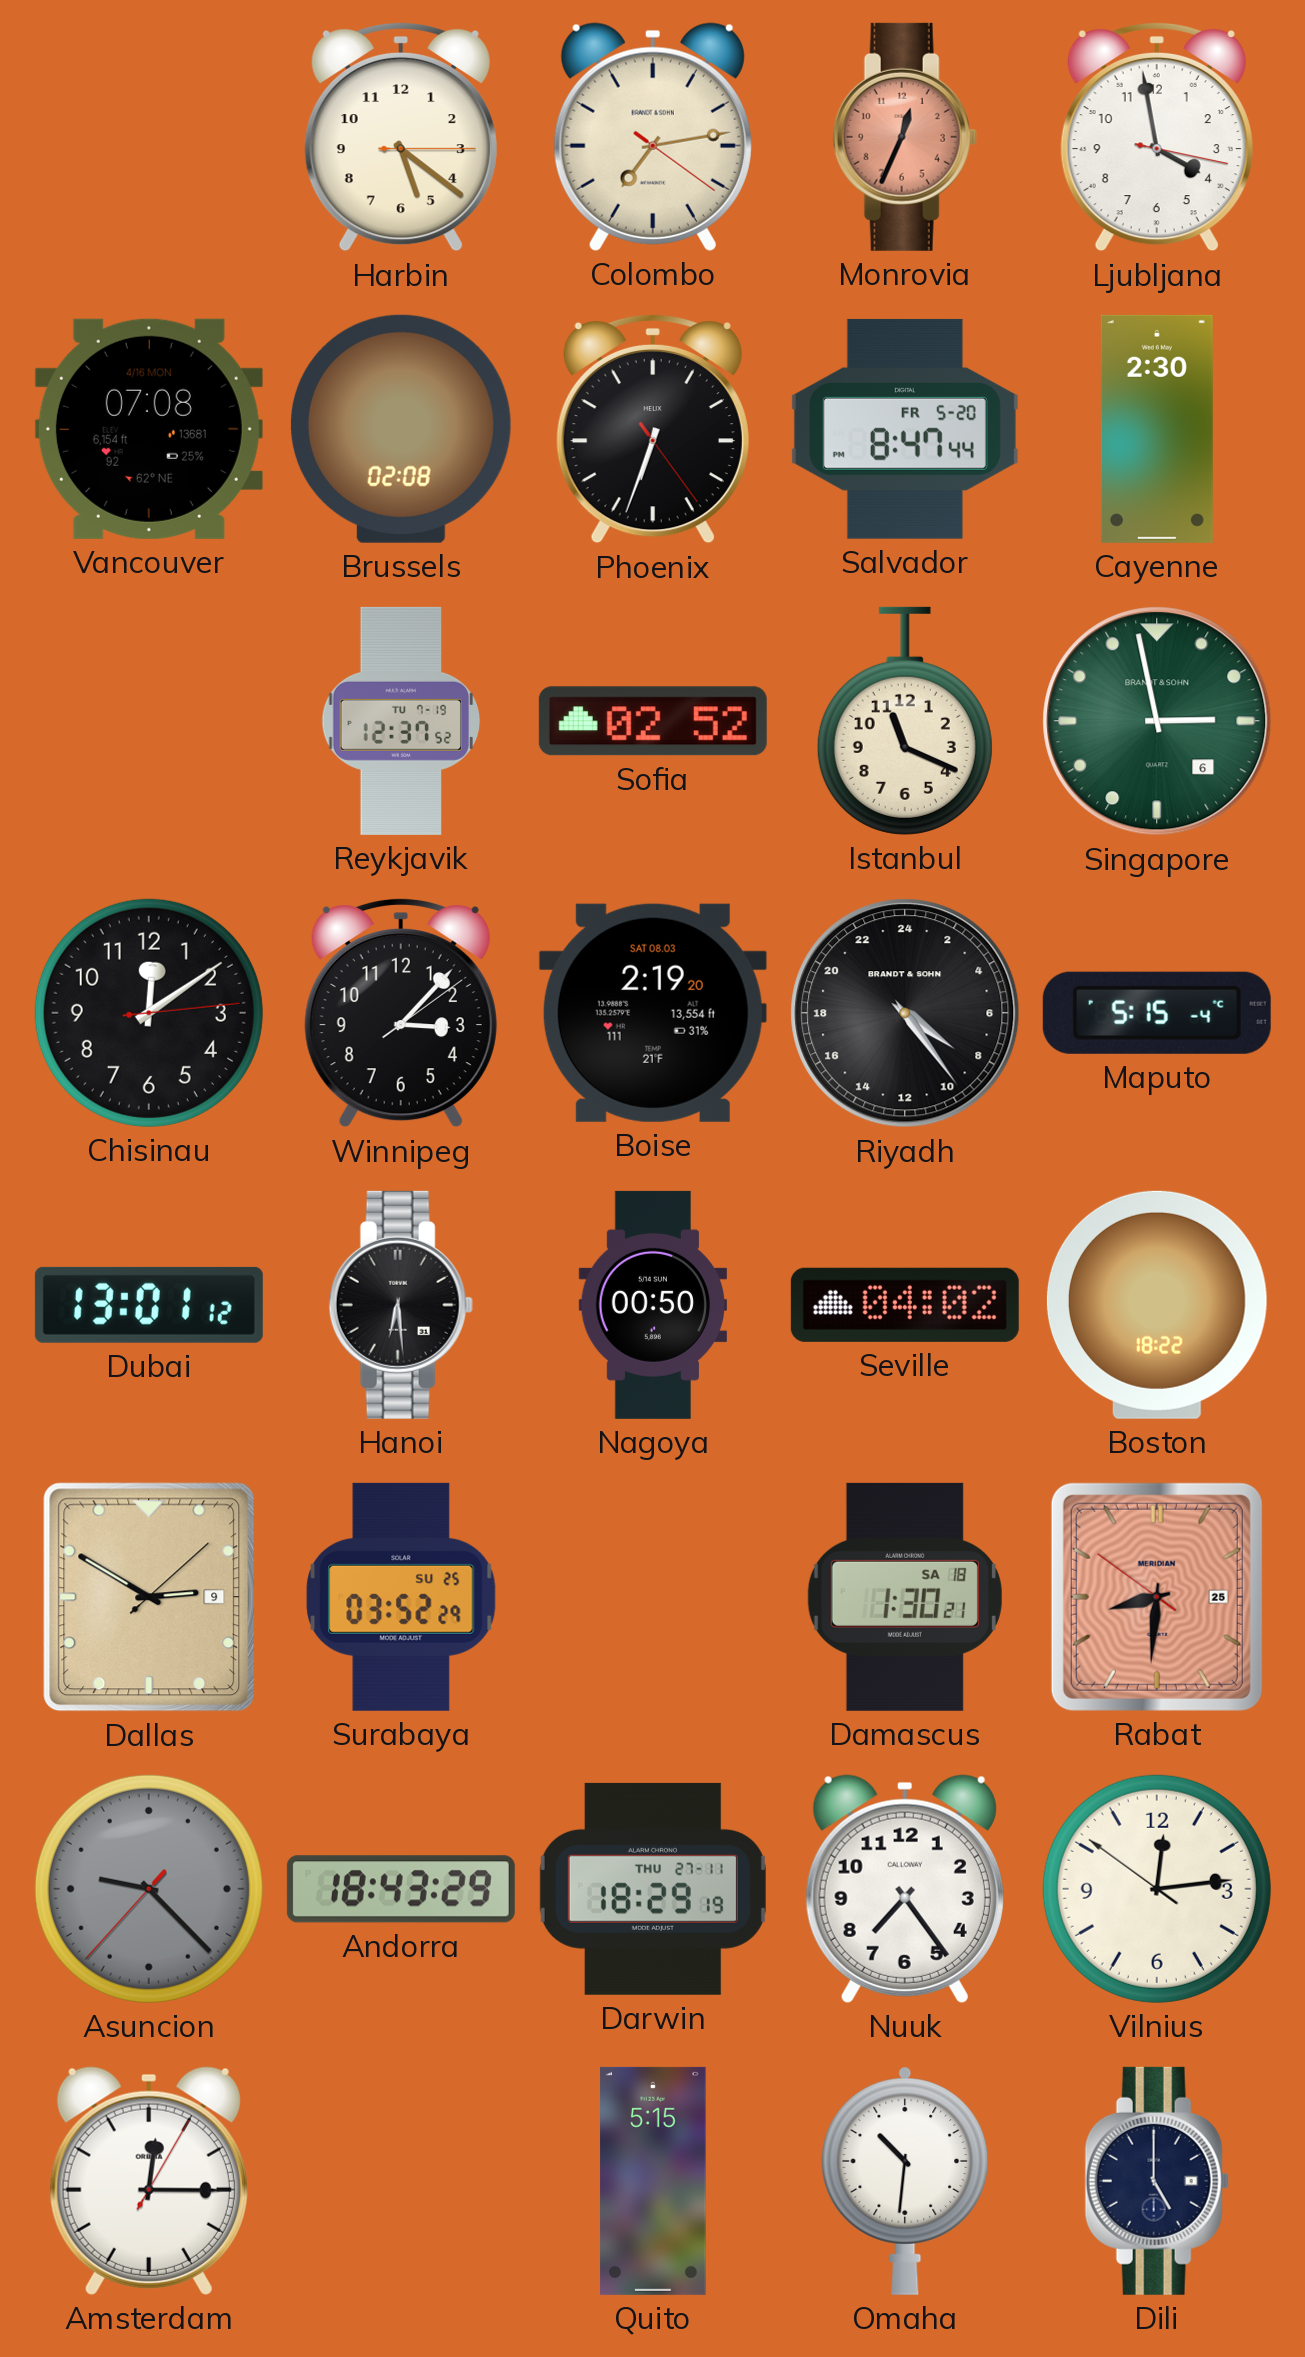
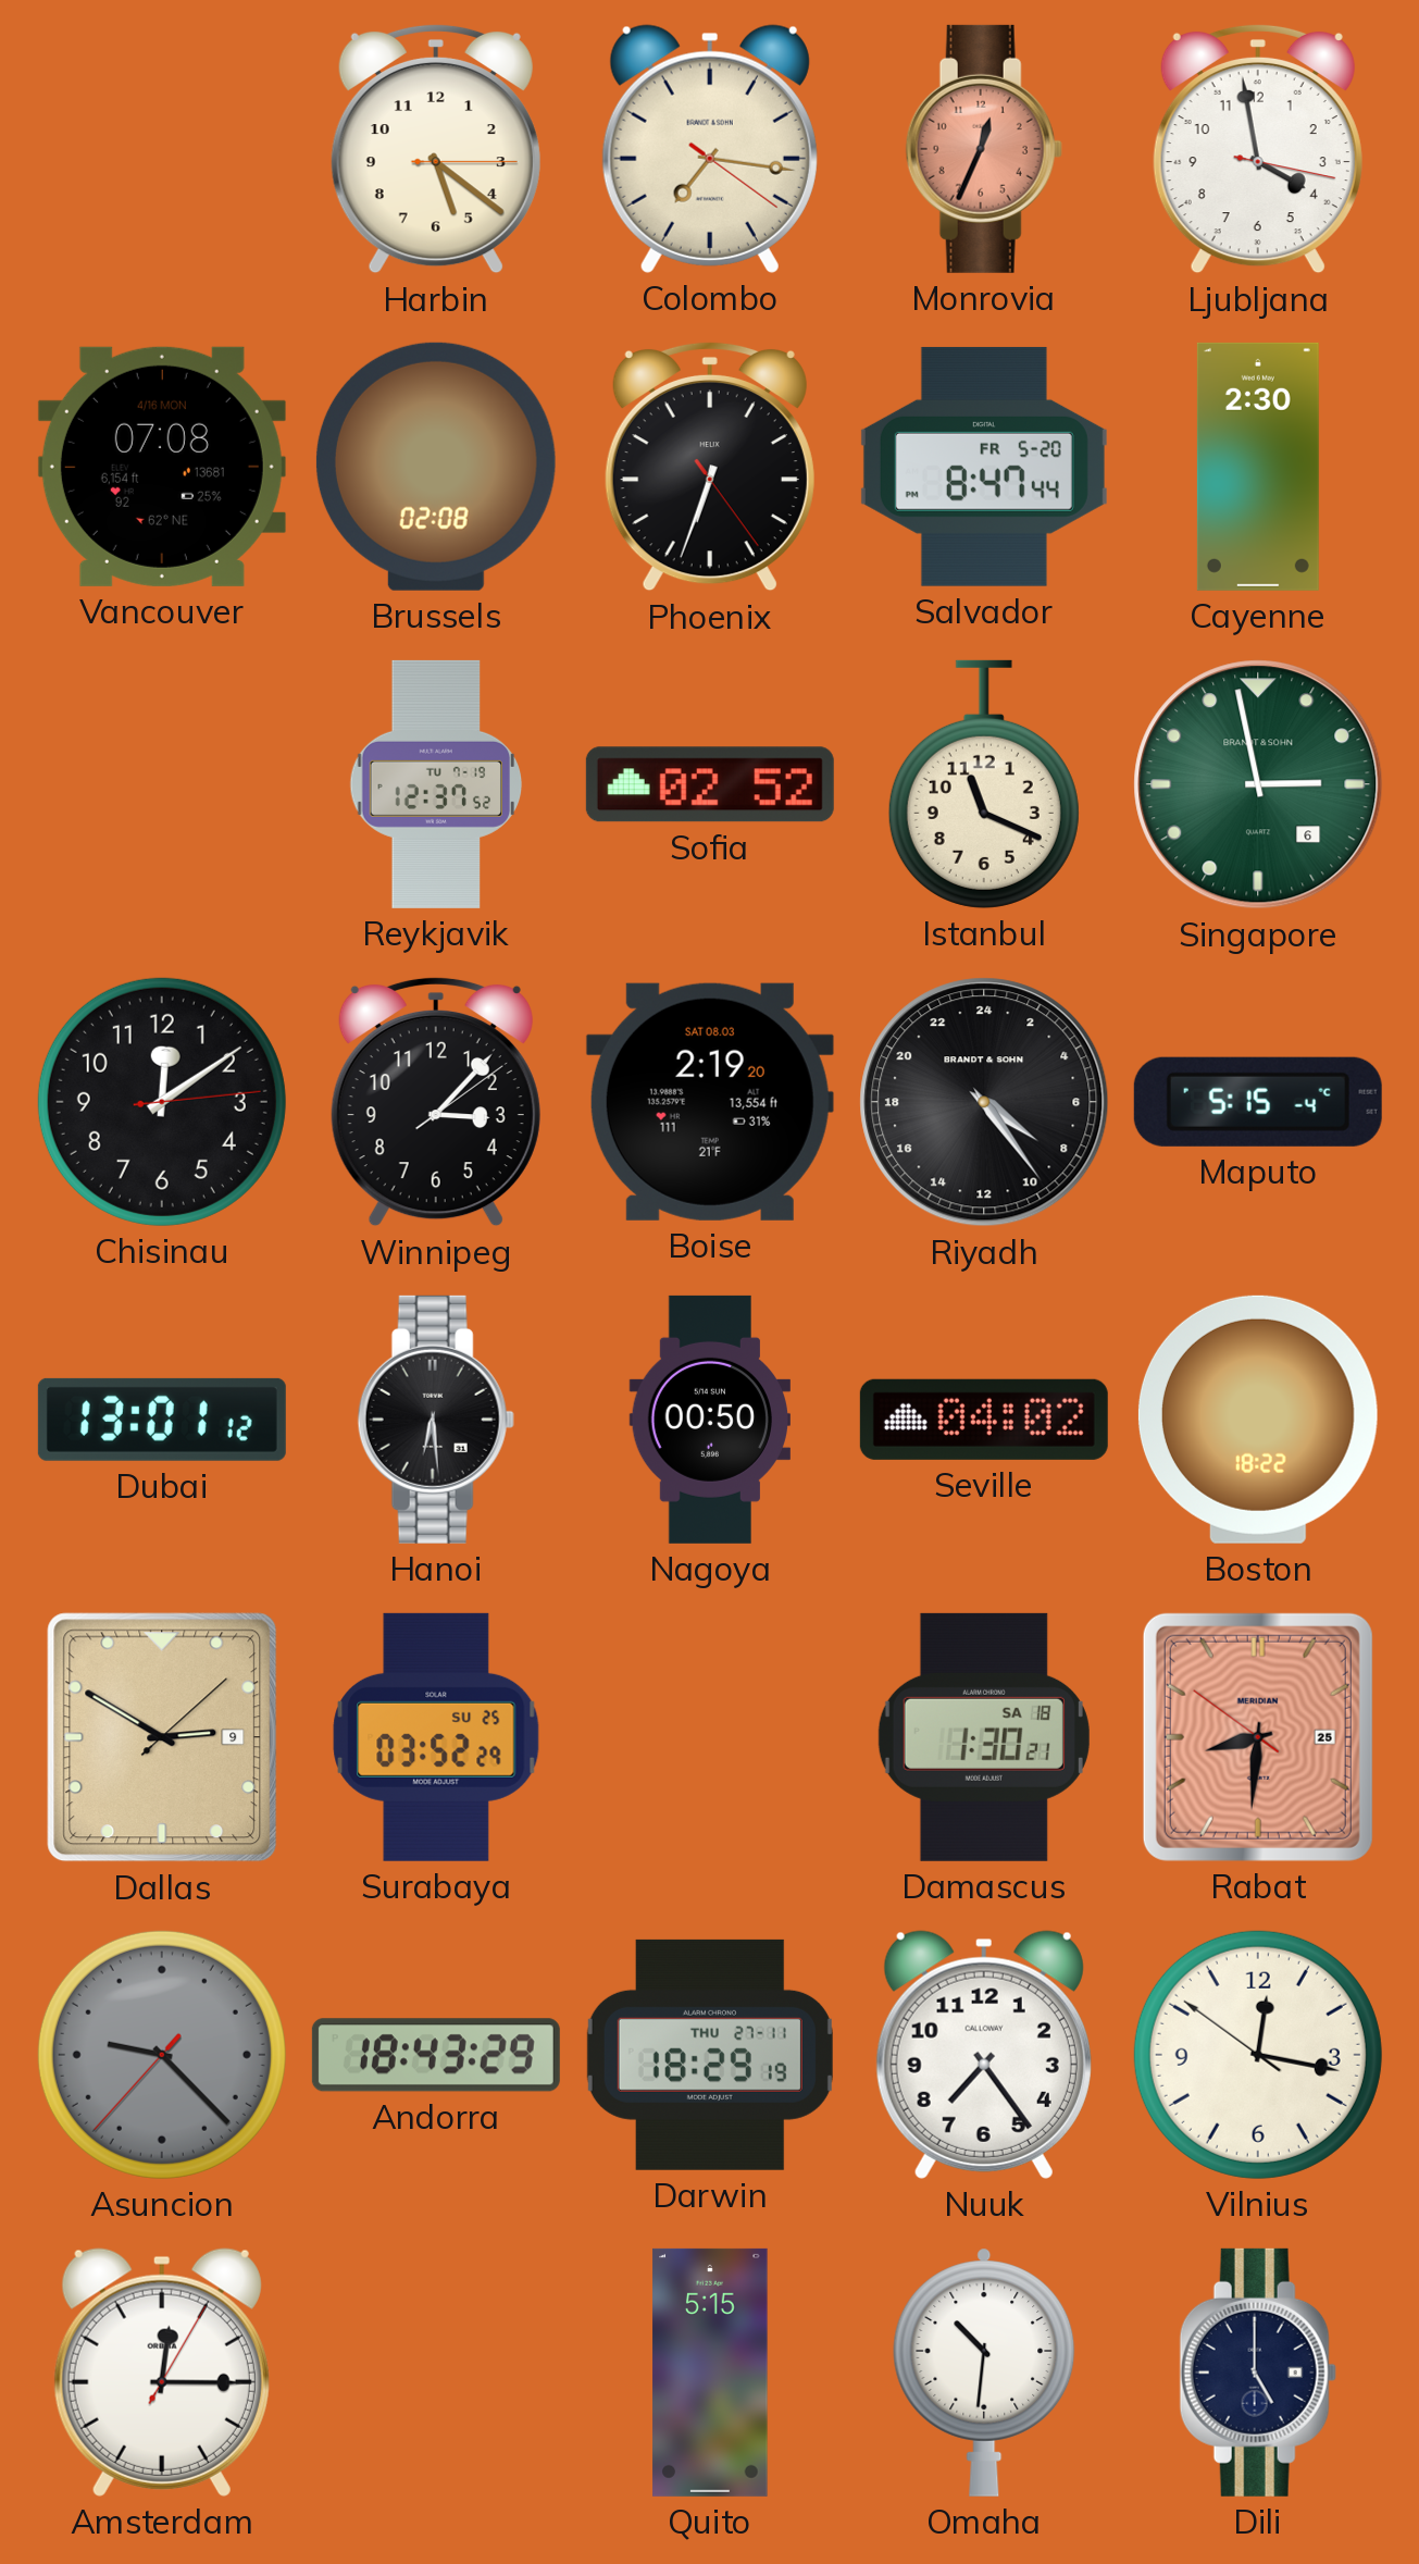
Colombo: 7:13 -> 7:16
Vilnius: 12:13 -> 12:16
